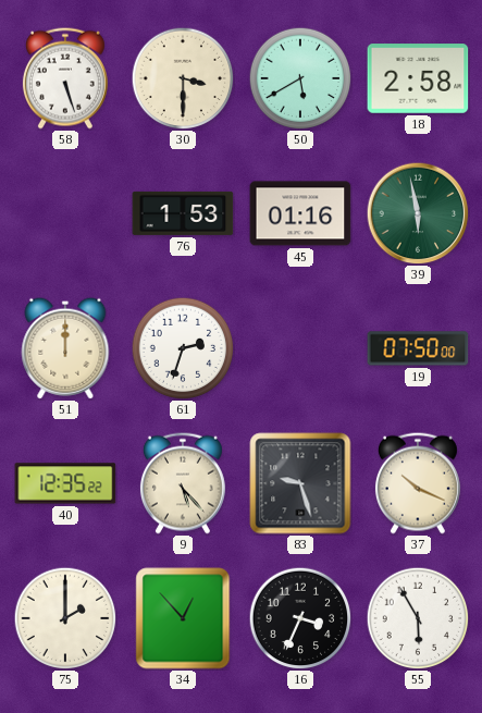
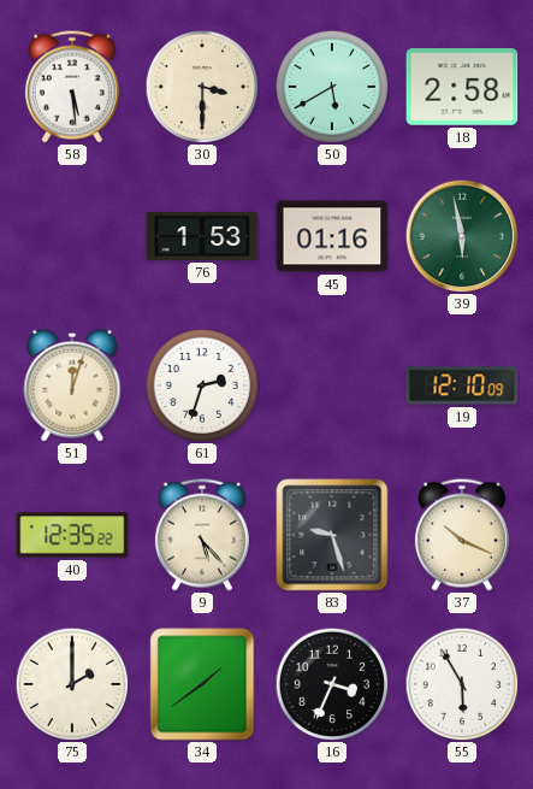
58: 5:27 -> 5:29
51: 12:00 -> 12:03
19: 07:50 -> 12:10
34: 12:53 -> 1:39
